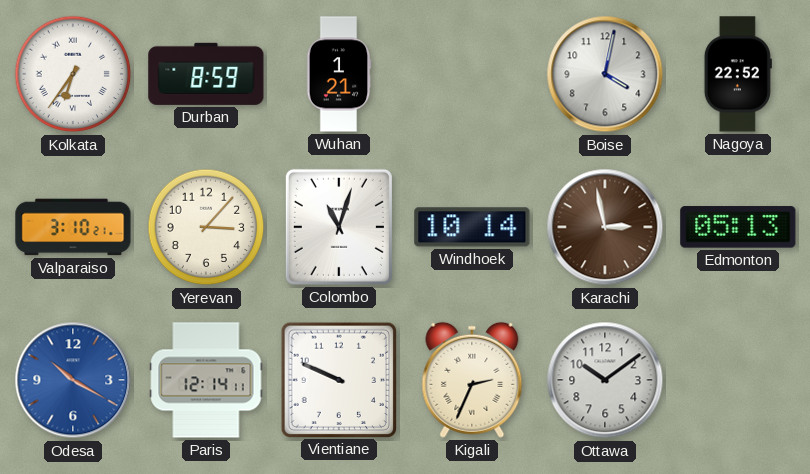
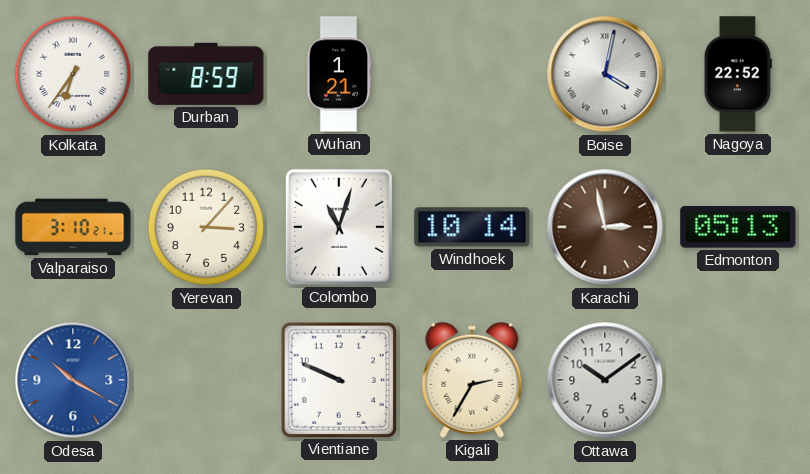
Boise numerals: Arabic -> Roman
Paris: 12:14 -> none
Kigali: 2:34 -> 2:35
